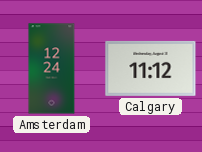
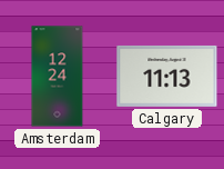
Calgary: 11:12 -> 11:13
